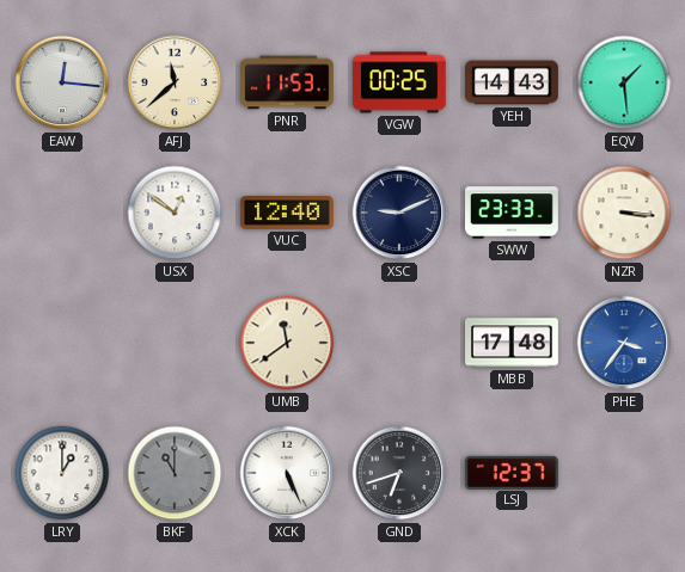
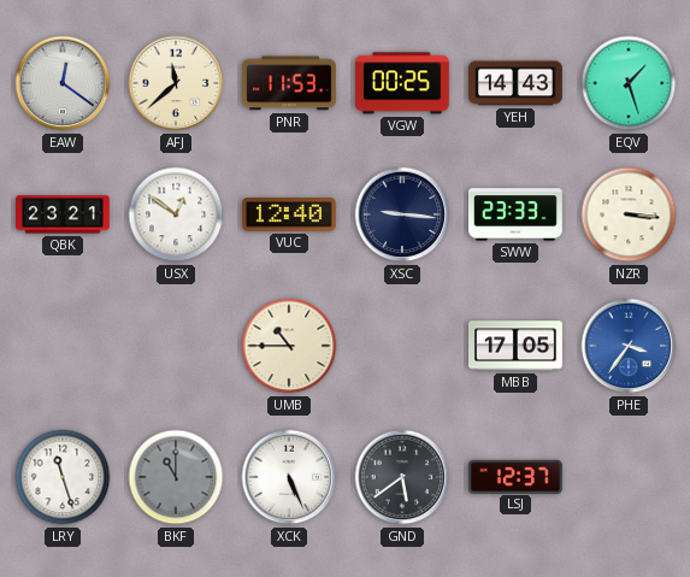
EAW: 12:16 -> 12:21
EQV: 1:29 -> 1:27
QBK: none -> 23:21
XSC: 9:11 -> 9:16
UMB: 11:39 -> 10:45
MBB: 17:48 -> 17:05
LRY: 1:00 -> 11:27
GND: 6:42 -> 5:39
